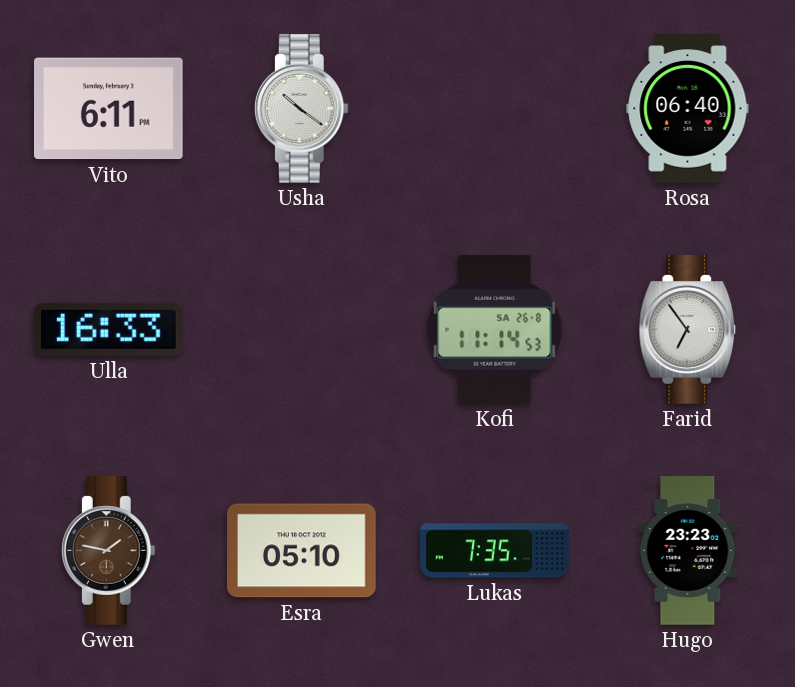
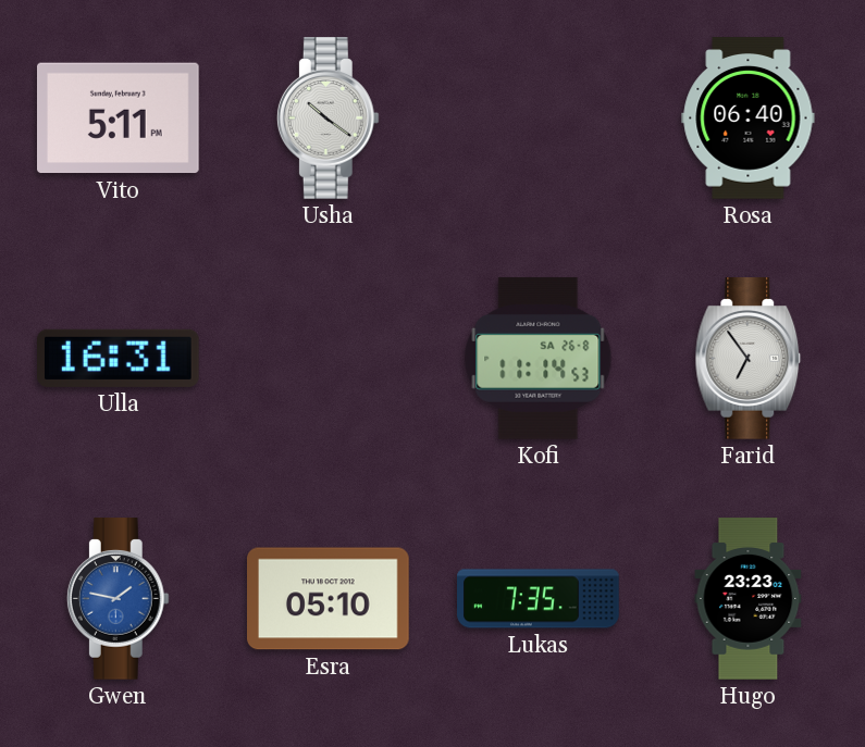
Vito: 6:11 -> 5:11
Ulla: 16:33 -> 16:31
Gwen dial: brown -> blue
